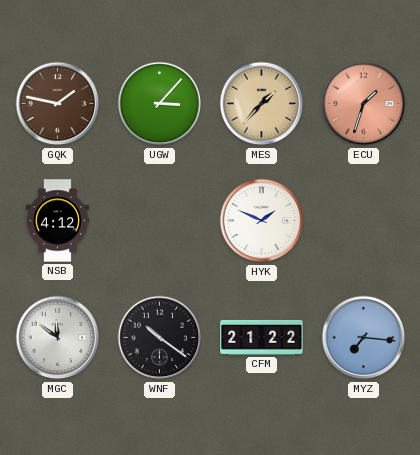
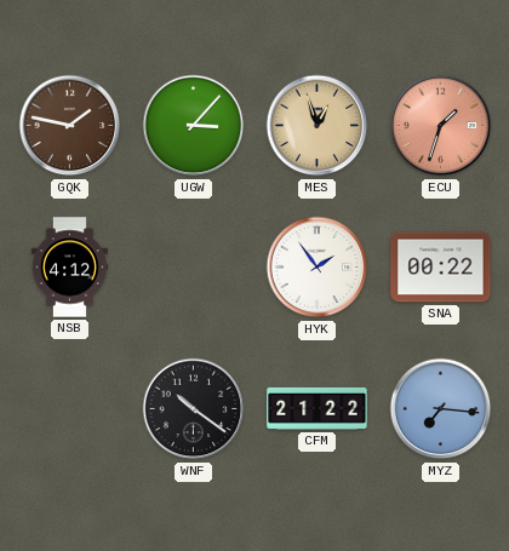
MES: 1:37 -> 12:57
HYK: 1:49 -> 1:54
SNA: none -> 00:22
MGC: 11:51 -> none
